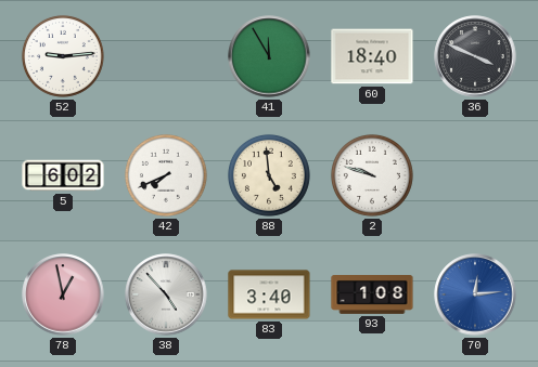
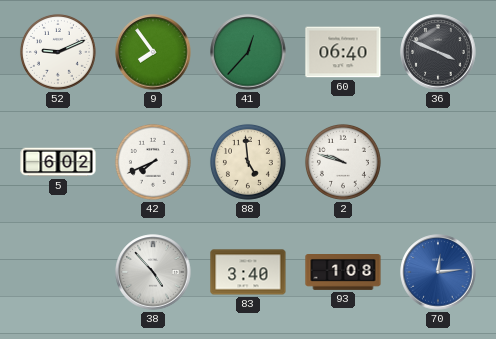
52: 9:14 -> 9:11
9: none -> 7:54
41: 11:55 -> 12:37
60: 18:40 -> 06:40
78: 12:58 -> none
